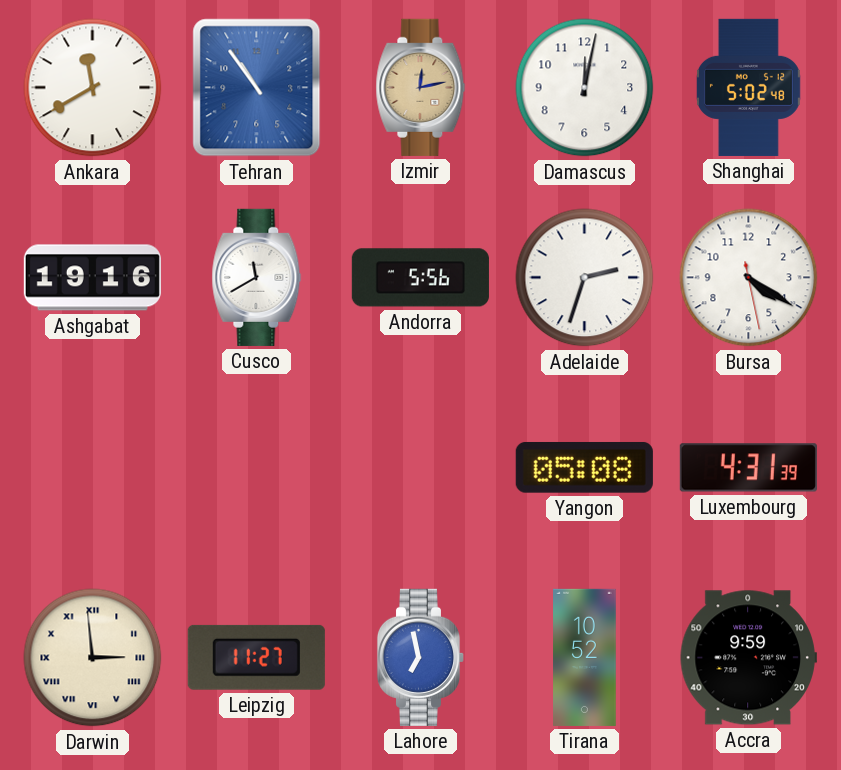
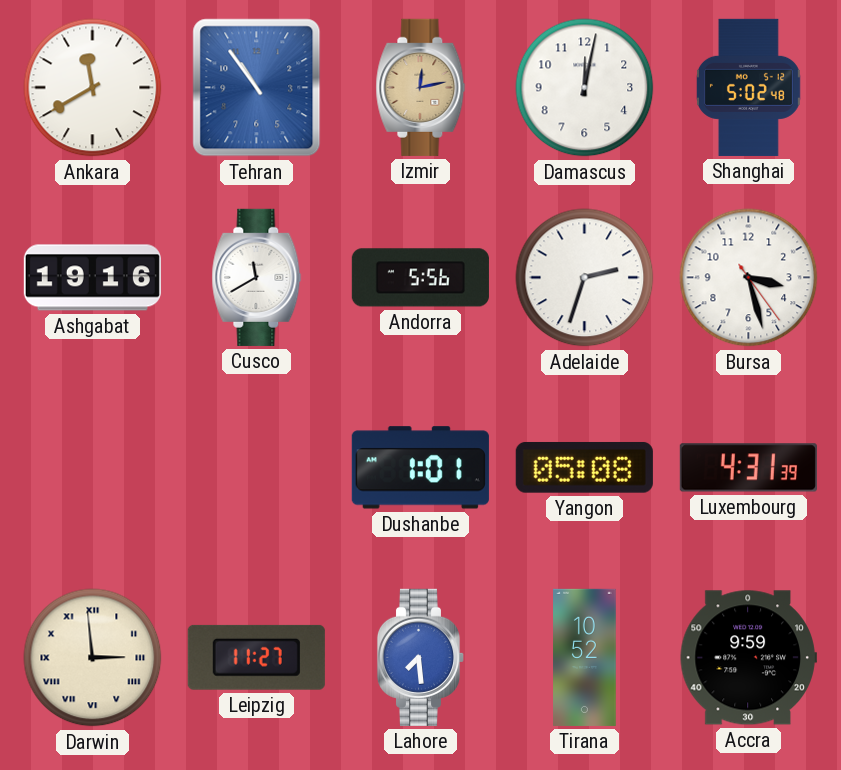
Bursa: 4:20 -> 3:27
Dushanbe: none -> 1:01
Lahore: 6:58 -> 7:29
